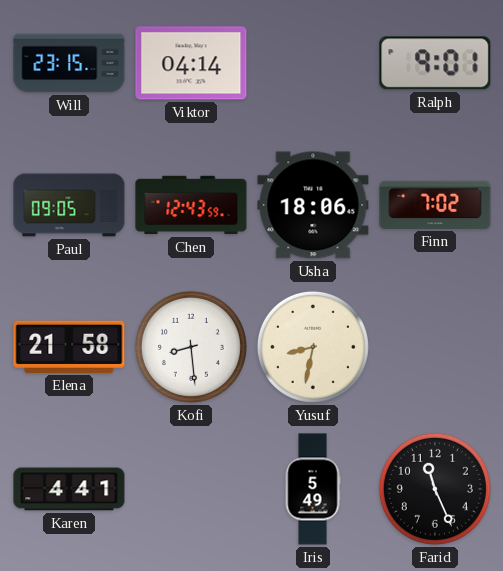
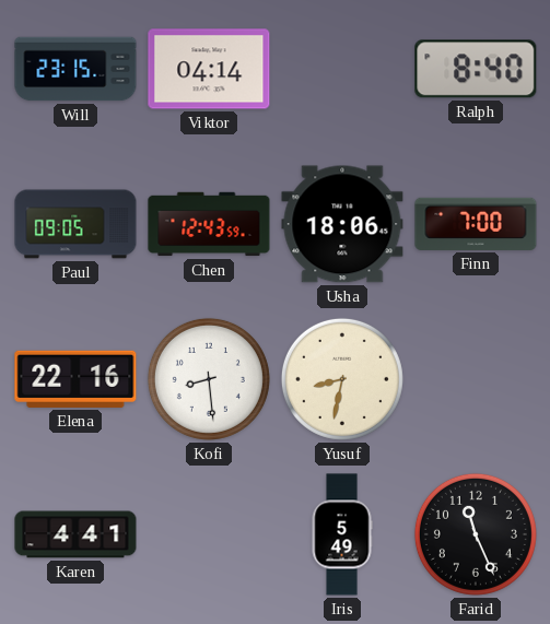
Ralph: 9:01 -> 8:40
Finn: 7:02 -> 7:00
Elena: 21:58 -> 22:16
